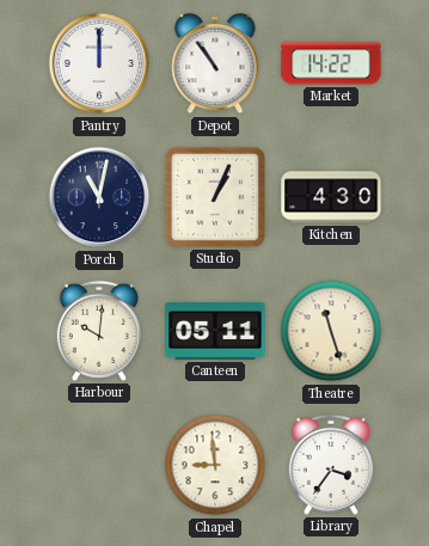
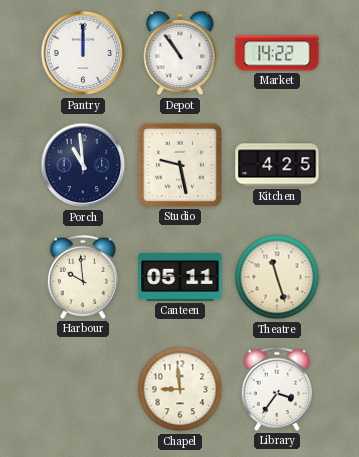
Porch: 11:02 -> 10:59
Studio: 1:04 -> 9:28
Kitchen: 4:30 -> 4:25
Harbour: 10:01 -> 9:59
